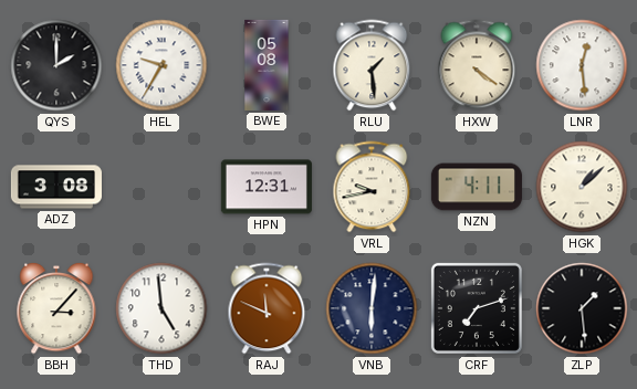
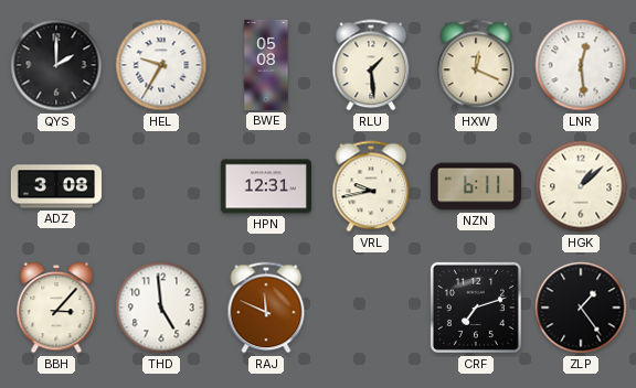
HXW: 4:21 -> 12:19
NZN: 4:11 -> 6:11
VNB: 6:01 -> none
ZLP: 1:29 -> 1:24
